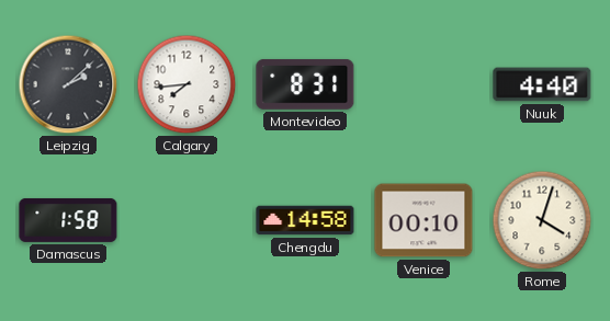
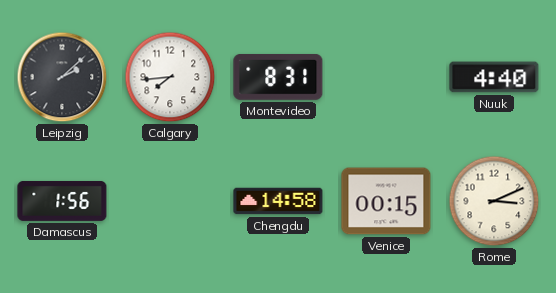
Damascus: 1:58 -> 1:56
Venice: 00:10 -> 00:15
Rome: 4:03 -> 3:11
